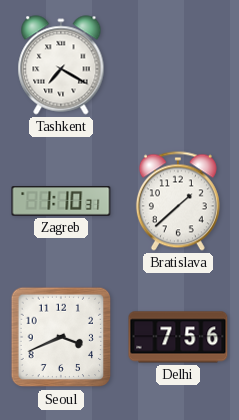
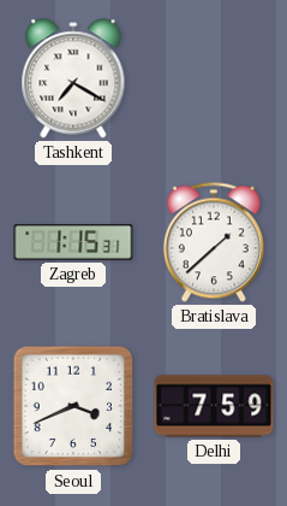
Zagreb: 1:10 -> 1:15
Delhi: 7:56 -> 7:59
